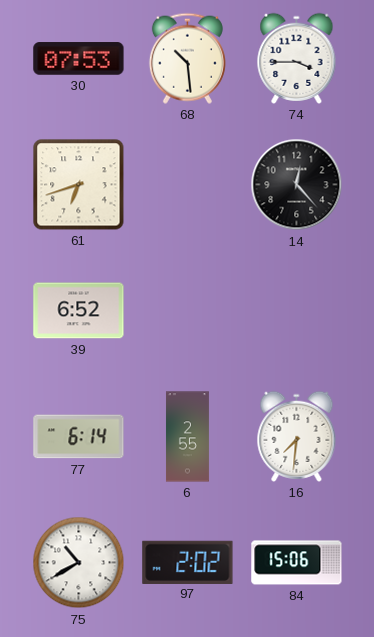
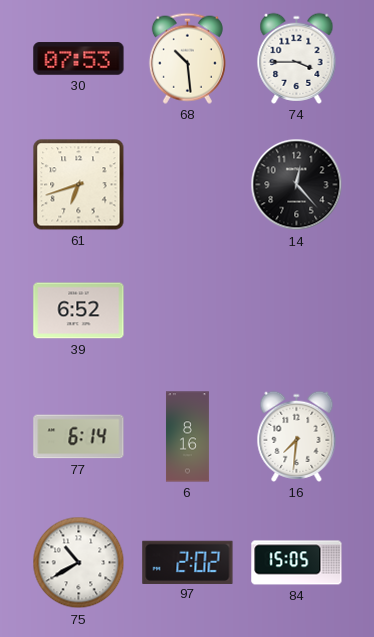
6: 2:55 -> 8:16
84: 15:06 -> 15:05
